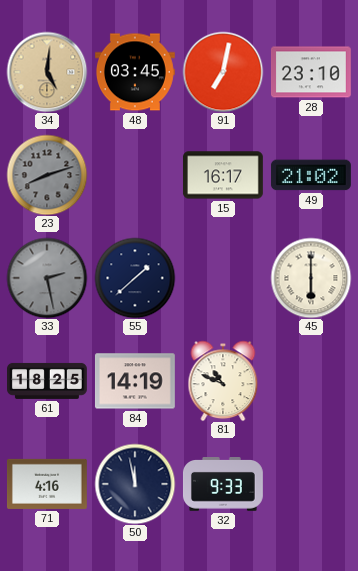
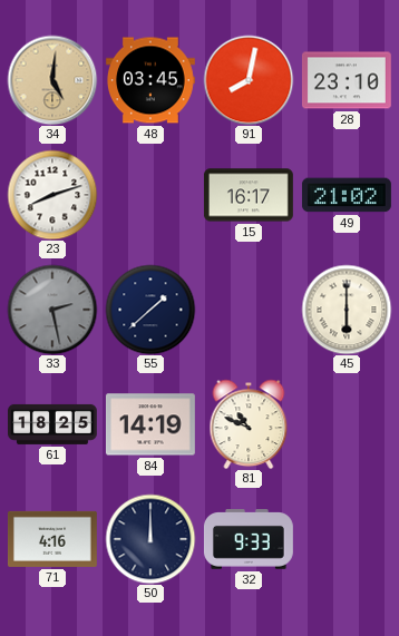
91: 7:02 -> 8:02
23 dial: grey -> white
50: 11:58 -> 12:00
